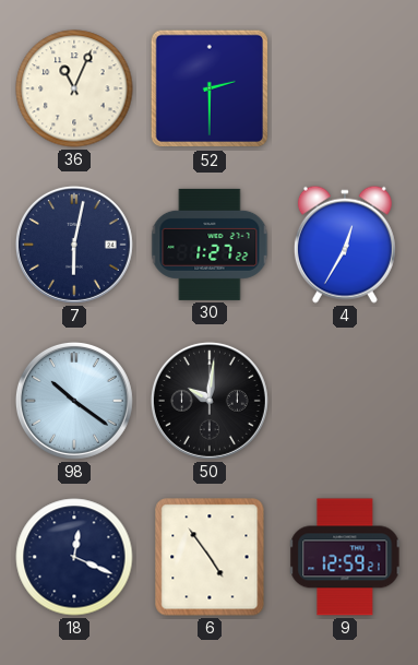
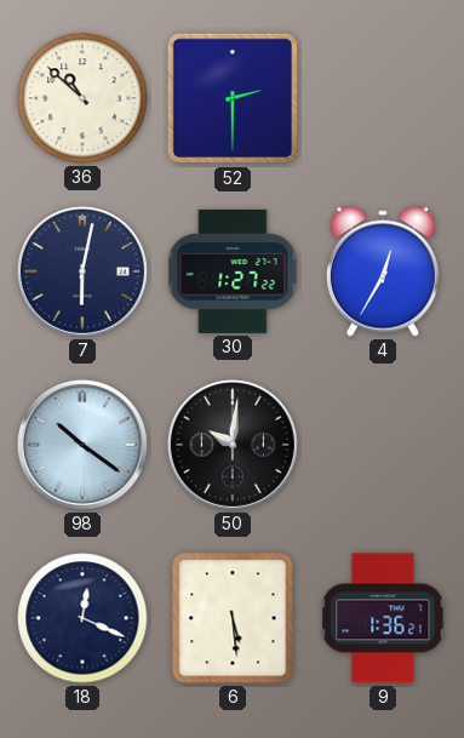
36: 11:04 -> 10:52
6: 4:54 -> 5:29
9: 12:59 -> 1:36
